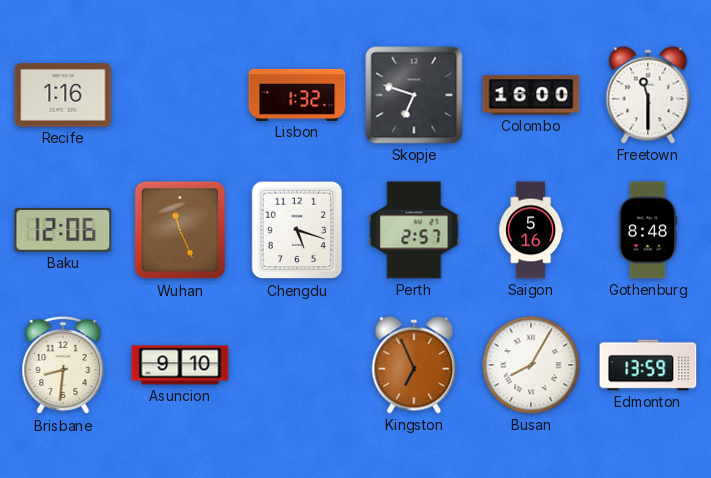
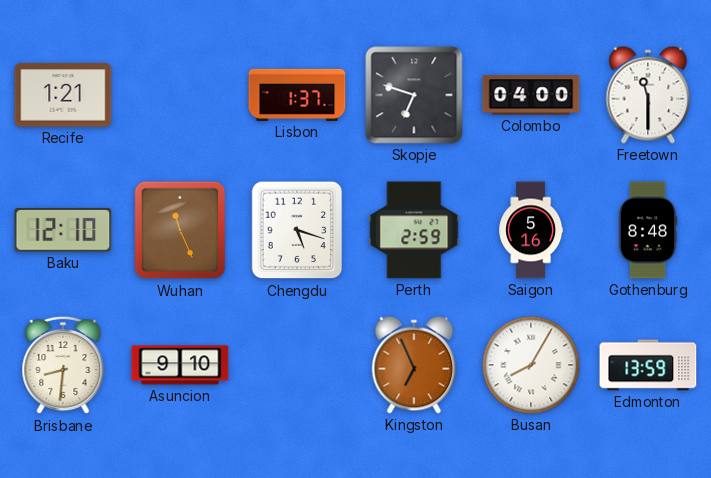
Recife: 1:16 -> 1:21
Lisbon: 1:32 -> 1:37
Colombo: 16:00 -> 04:00
Baku: 12:06 -> 12:10
Perth: 2:57 -> 2:59
